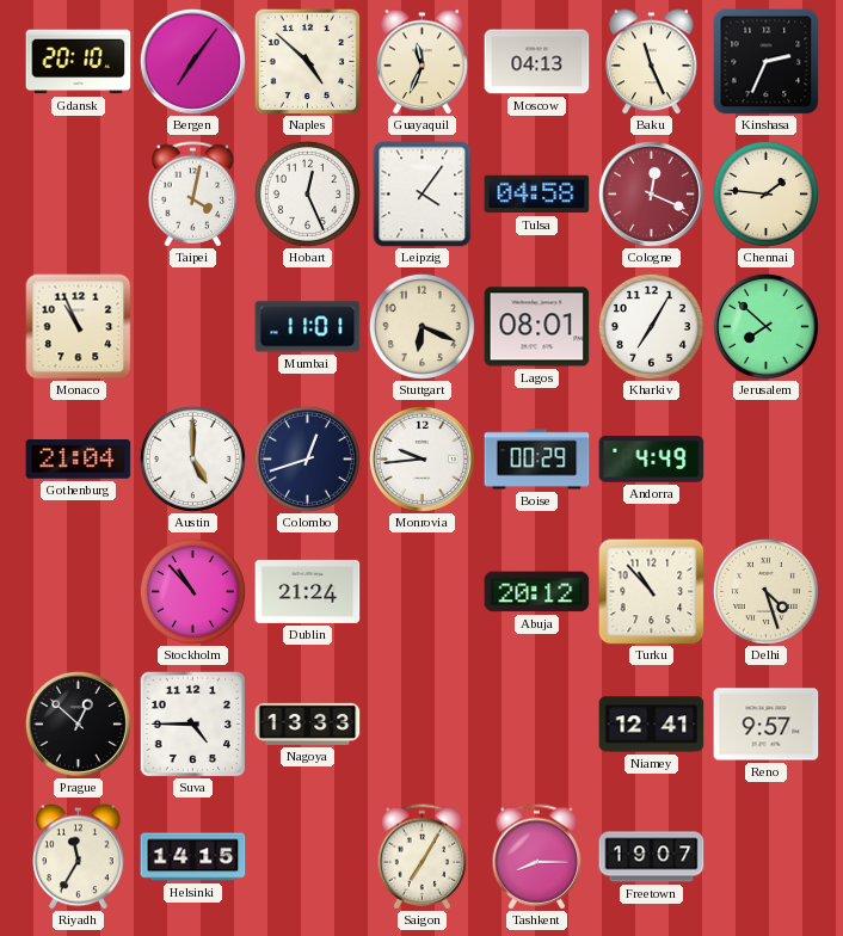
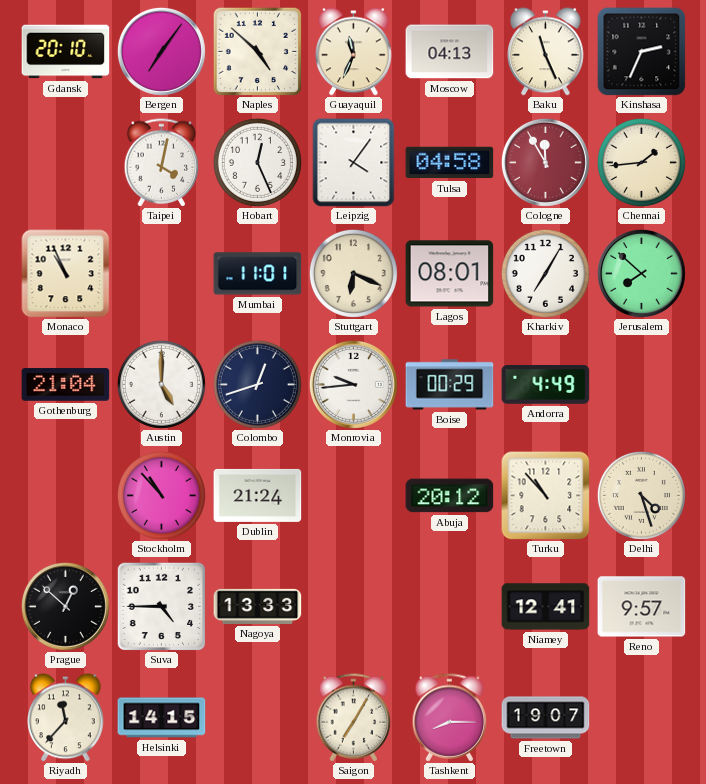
Cologne: 12:19 -> 11:55
Chennai: 1:46 -> 1:44
Riyadh: 11:35 -> 11:37
